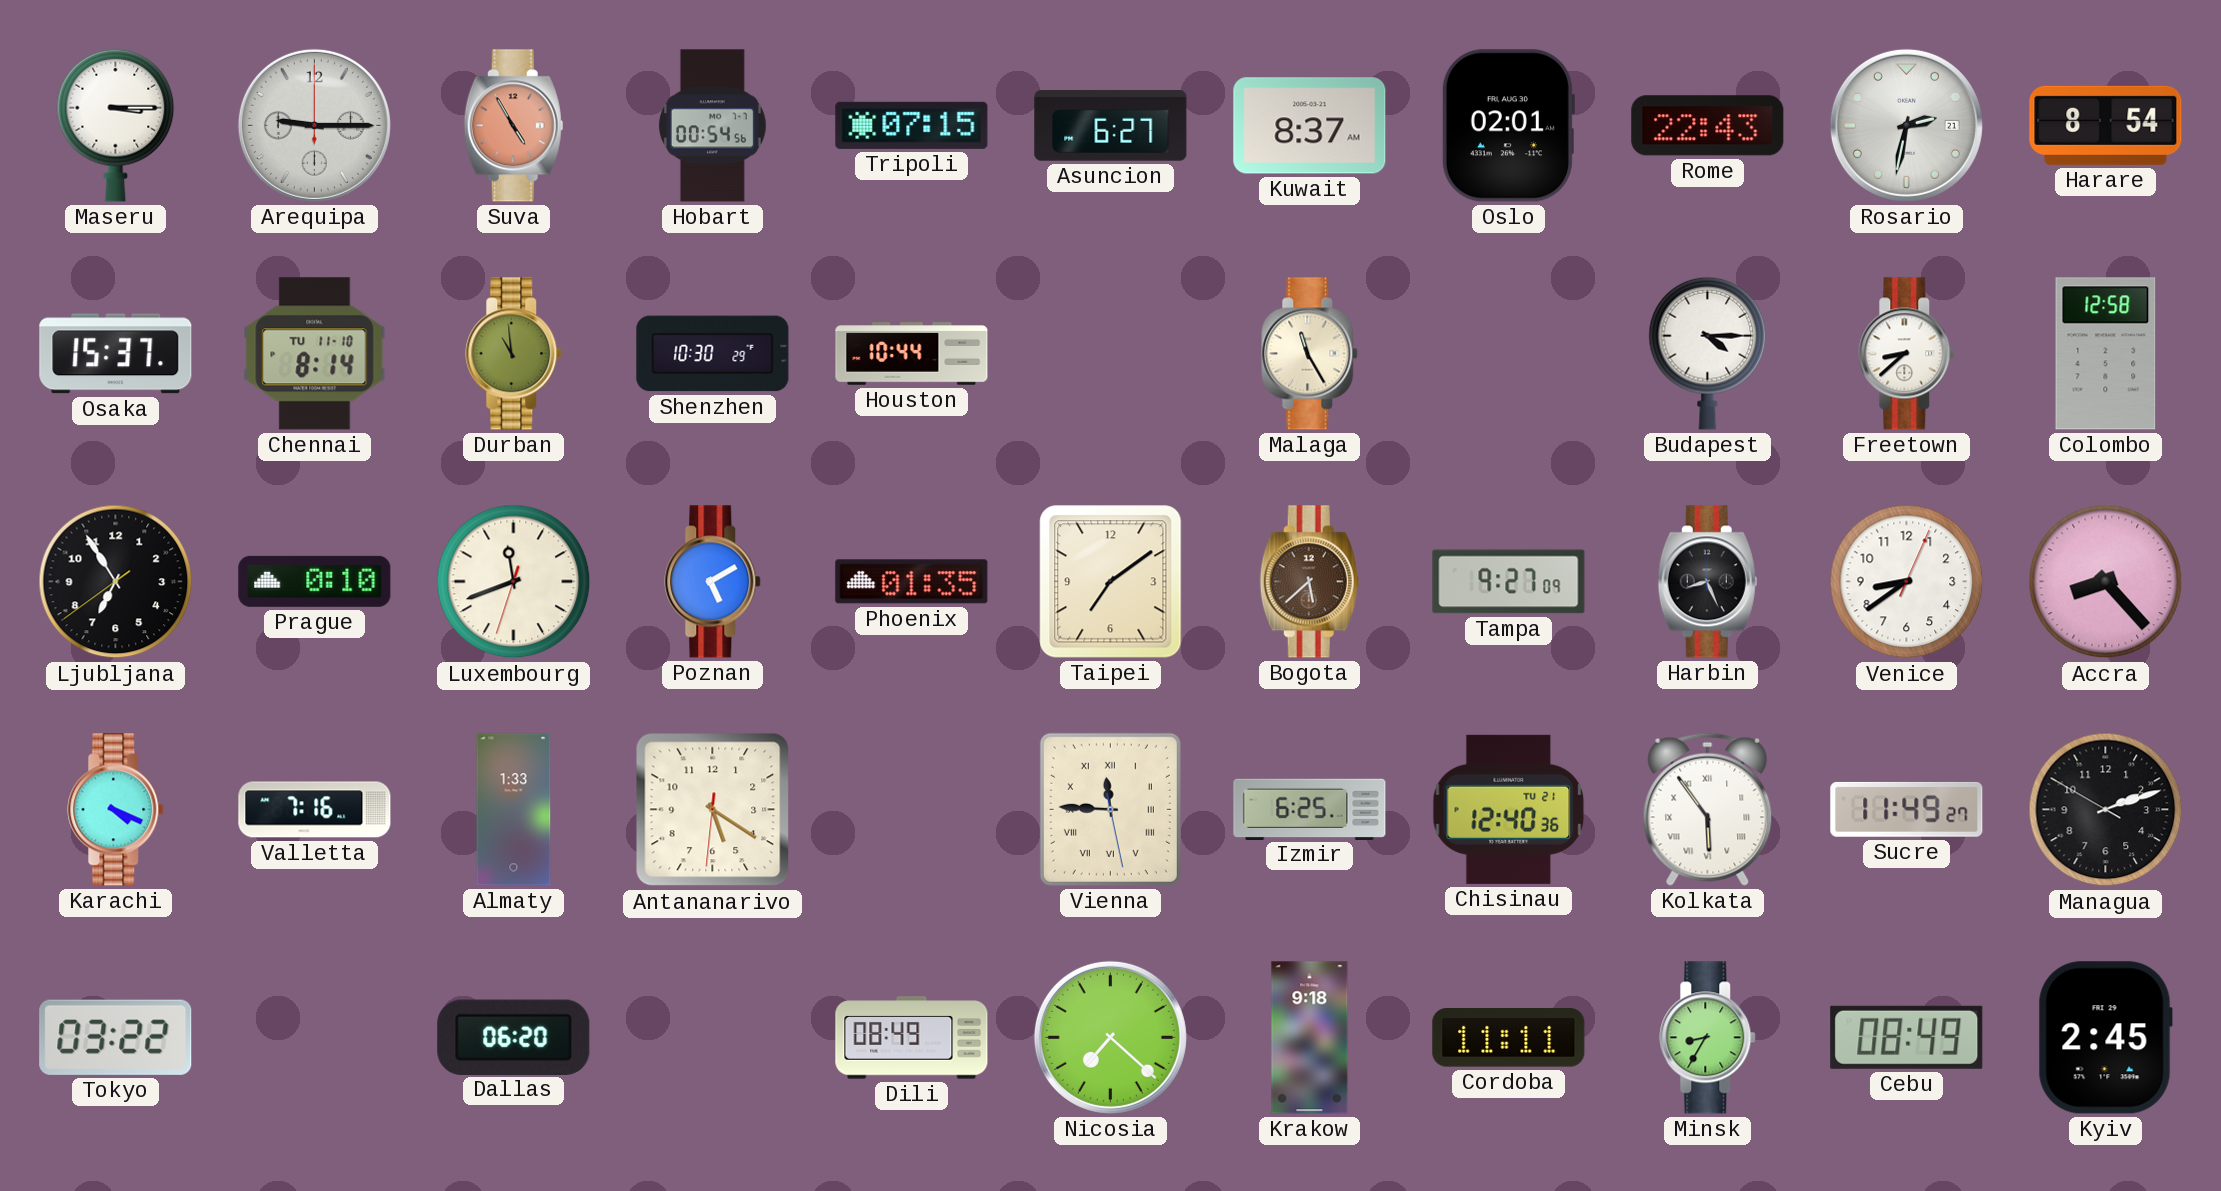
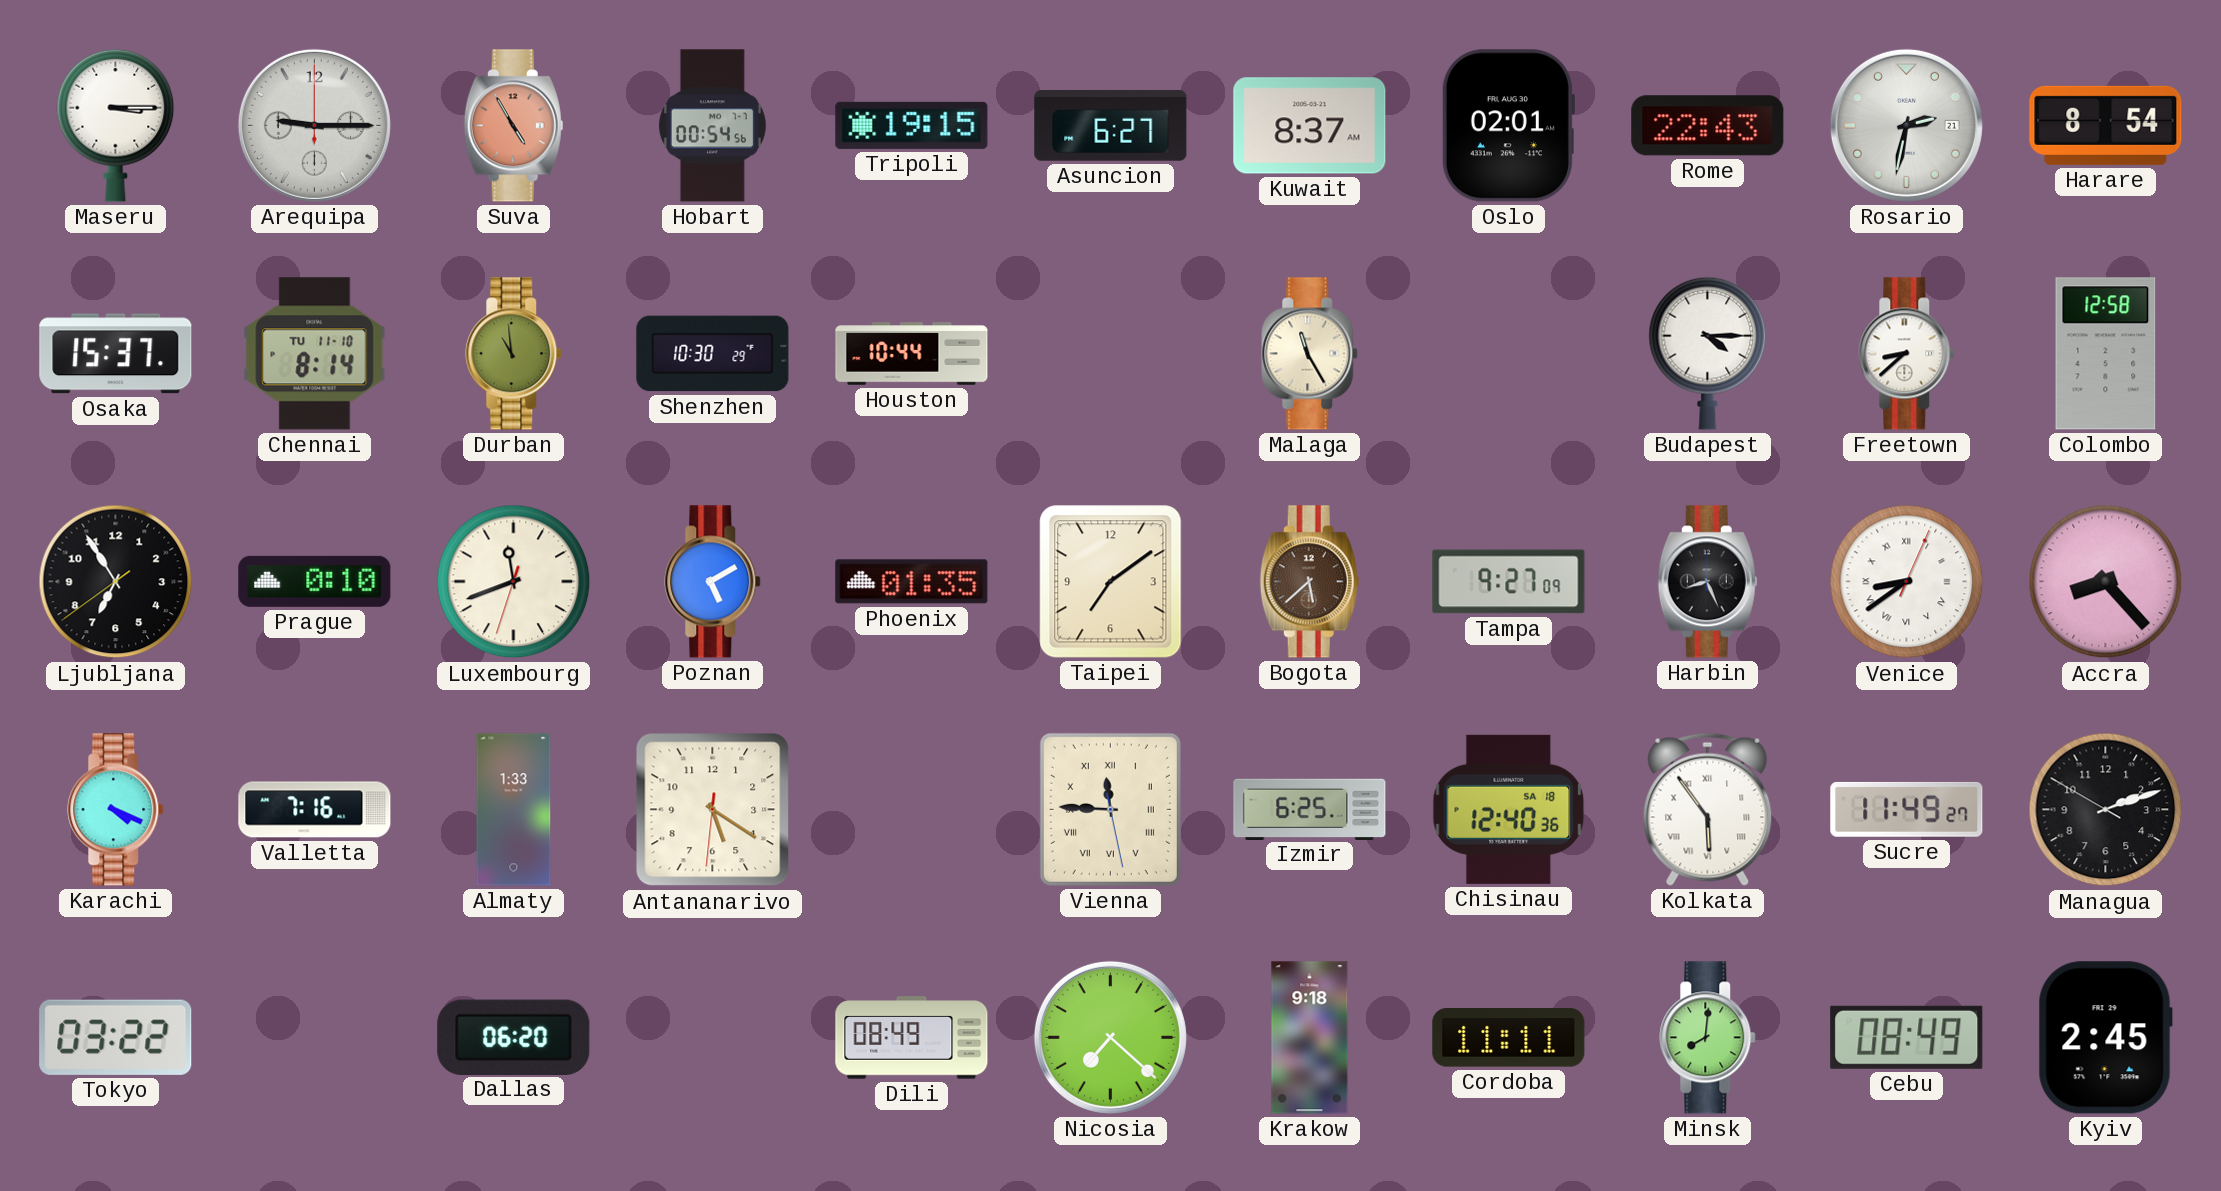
Tripoli: 07:15 -> 19:15
Venice numerals: Arabic -> Roman
Chisinau date: TU 21 -> SA 18
Minsk: 8:35 -> 8:01
